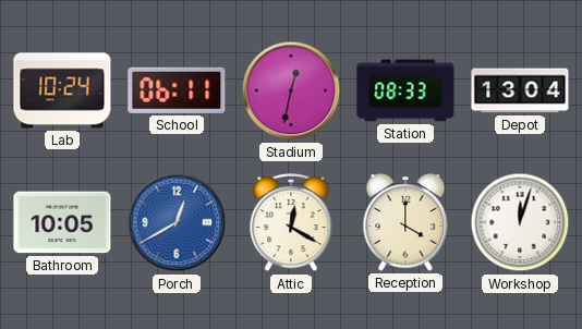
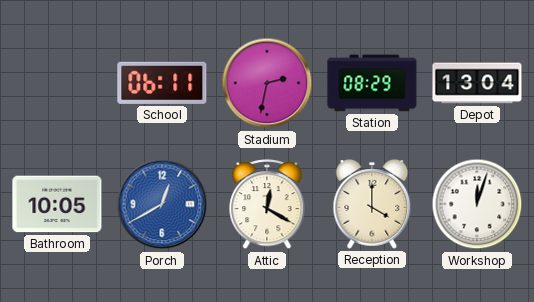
Lab: 10:24 -> none
Stadium: 12:32 -> 2:32
Station: 08:33 -> 08:29
